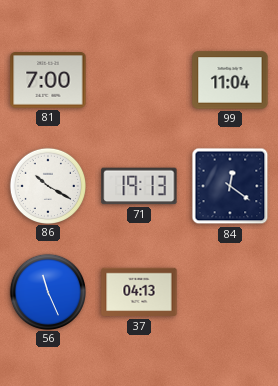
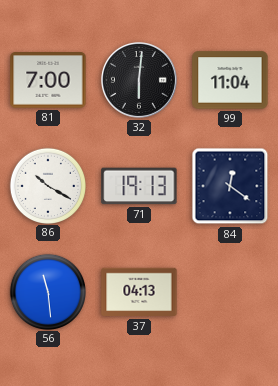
32: none -> 6:01
56: 11:26 -> 11:29
